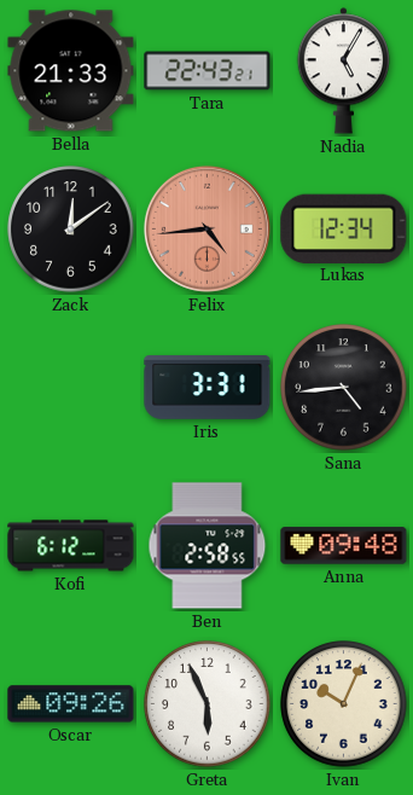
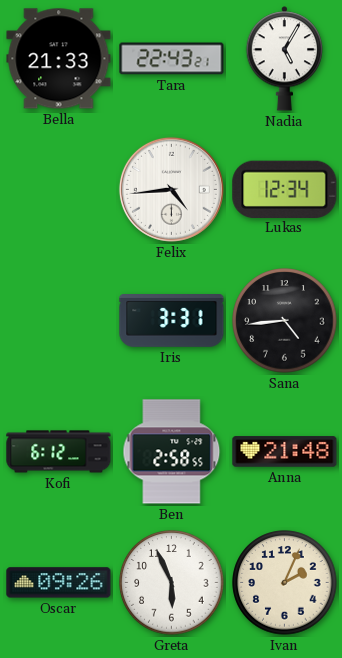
Zack: 12:09 -> none
Felix dial: salmon -> white
Anna: 09:48 -> 21:48
Ivan: 10:04 -> 2:04
